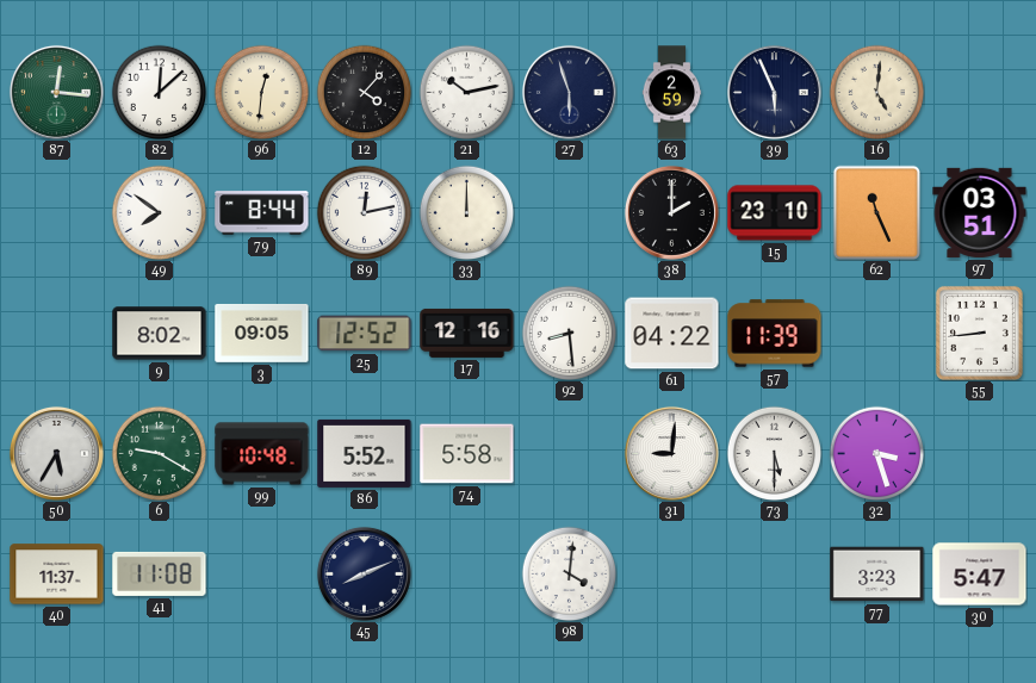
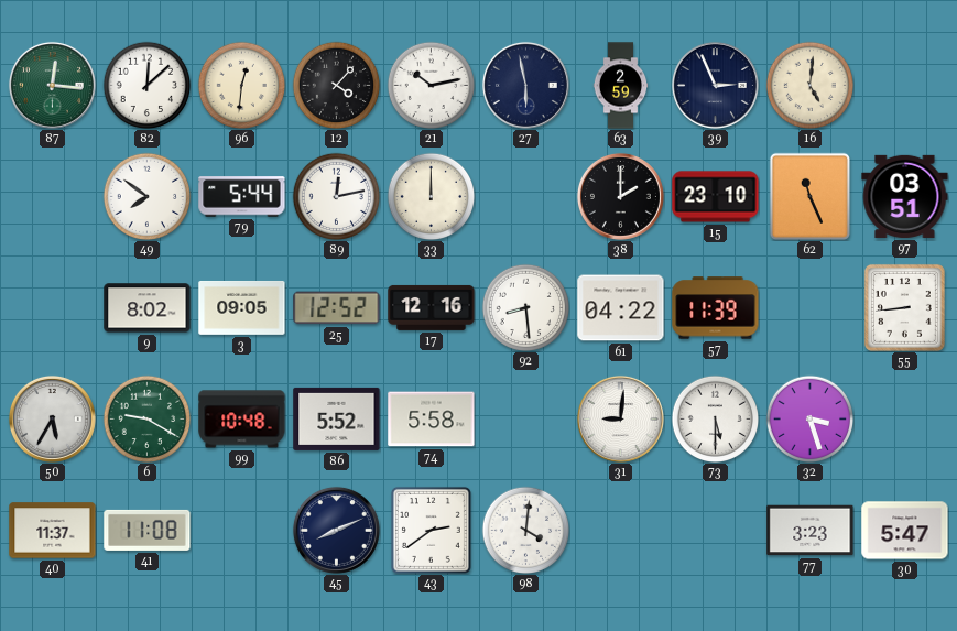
27: 5:57 -> 5:58
39: 5:56 -> 2:56
79: 8:44 -> 5:44
43: none -> 2:39
